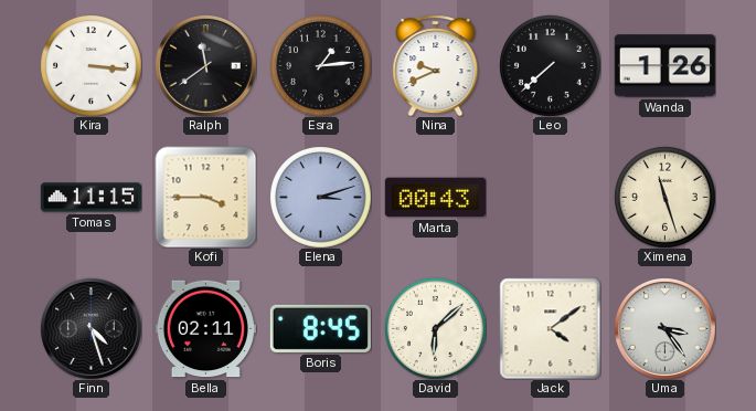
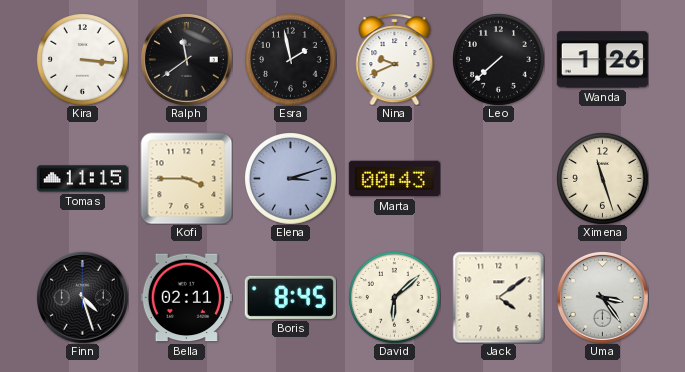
Esra: 1:14 -> 1:58
